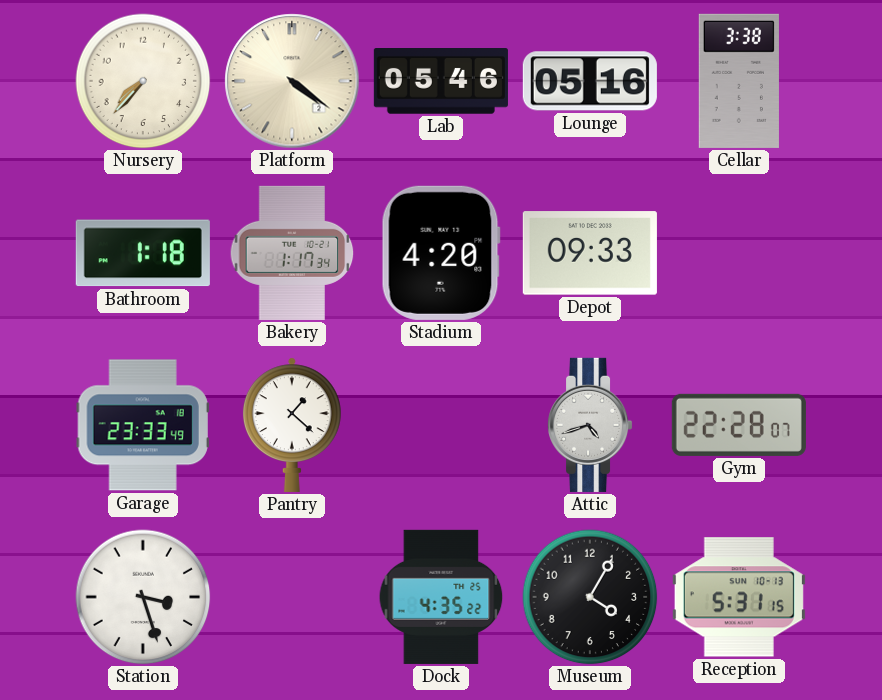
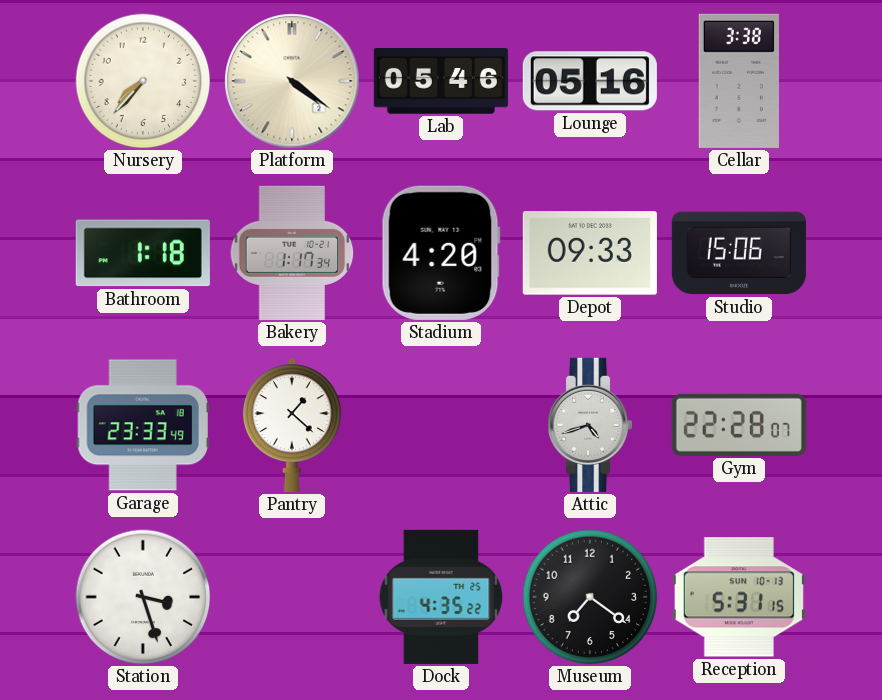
Studio: none -> 15:06
Museum: 4:05 -> 7:21
